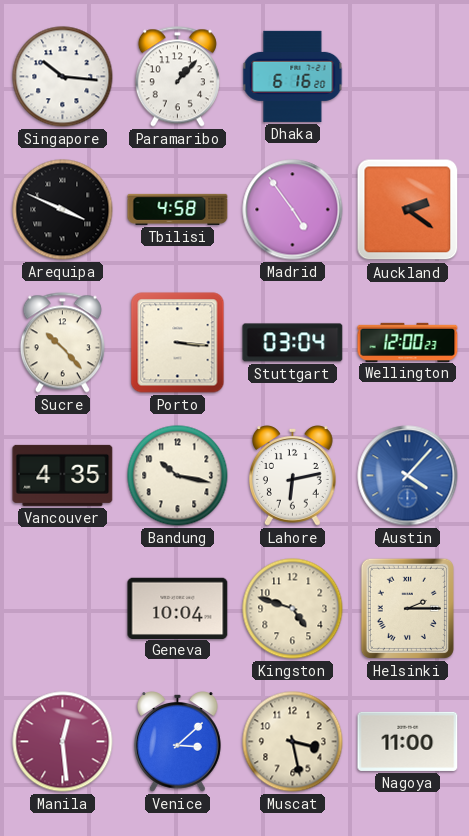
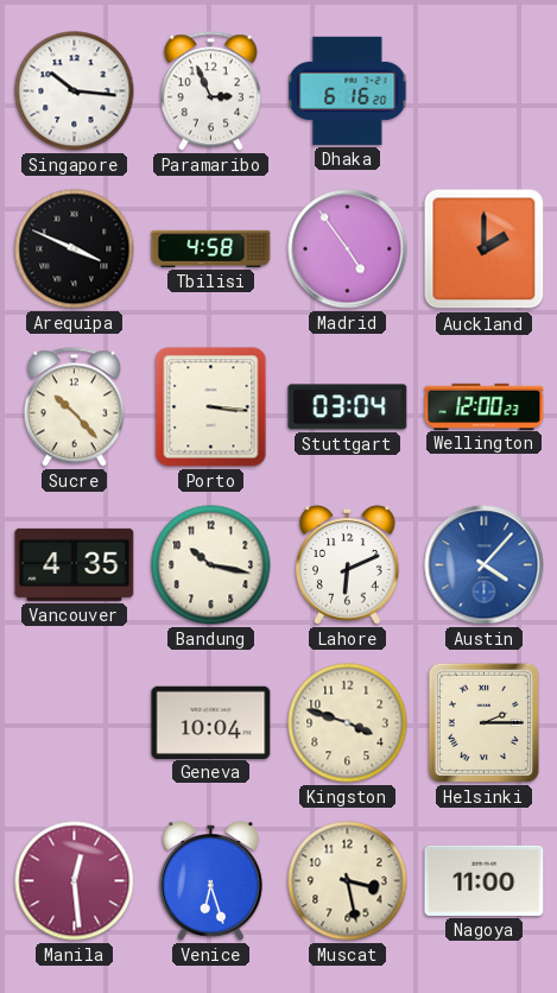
Paramaribo: 1:07 -> 2:56
Auckland: 2:21 -> 2:00
Lahore: 6:13 -> 6:11
Kingston: 4:48 -> 3:48
Venice: 3:08 -> 6:27
